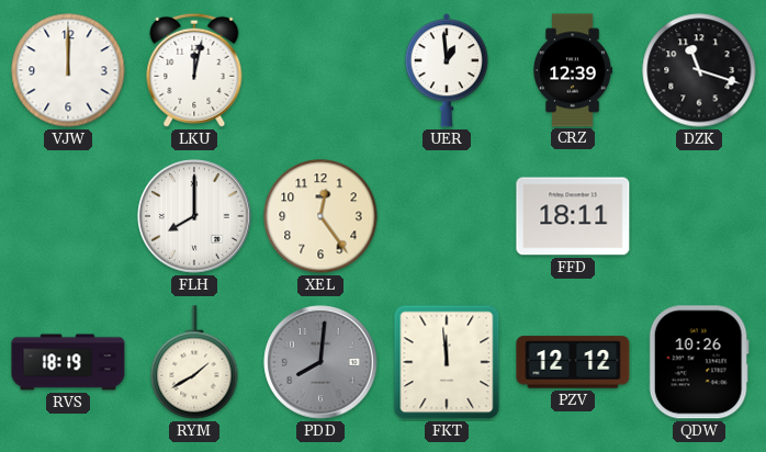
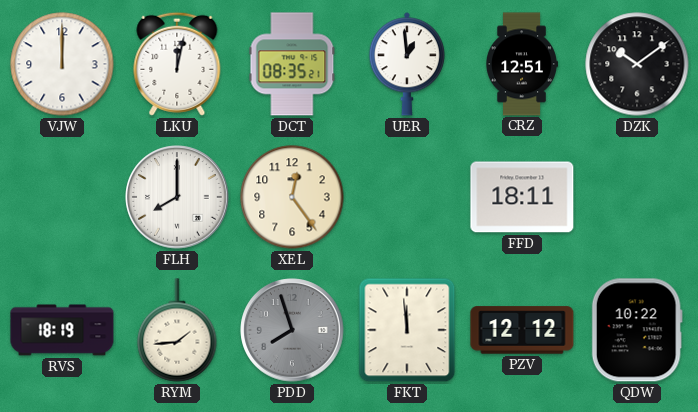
DCT: none -> 08:35
CRZ: 12:39 -> 12:51
DZK: 11:18 -> 10:09
RYM: 1:40 -> 1:44
PDD: 8:01 -> 7:57
QDW: 10:26 -> 10:22
